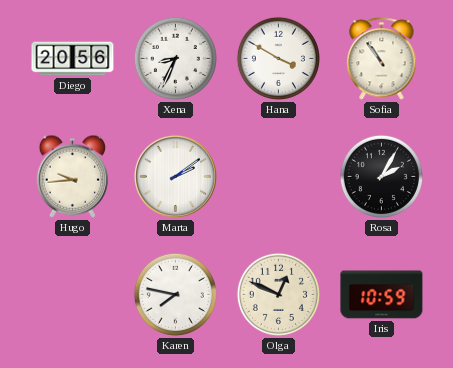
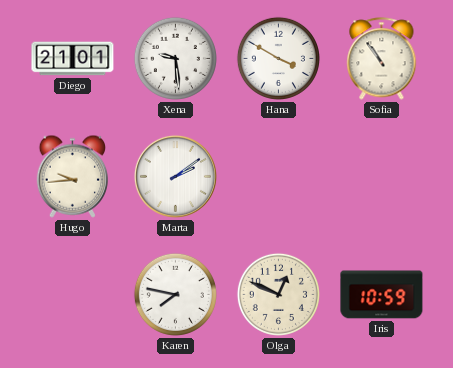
Diego: 20:56 -> 21:01
Xena: 8:34 -> 9:29
Rosa: 2:05 -> none
